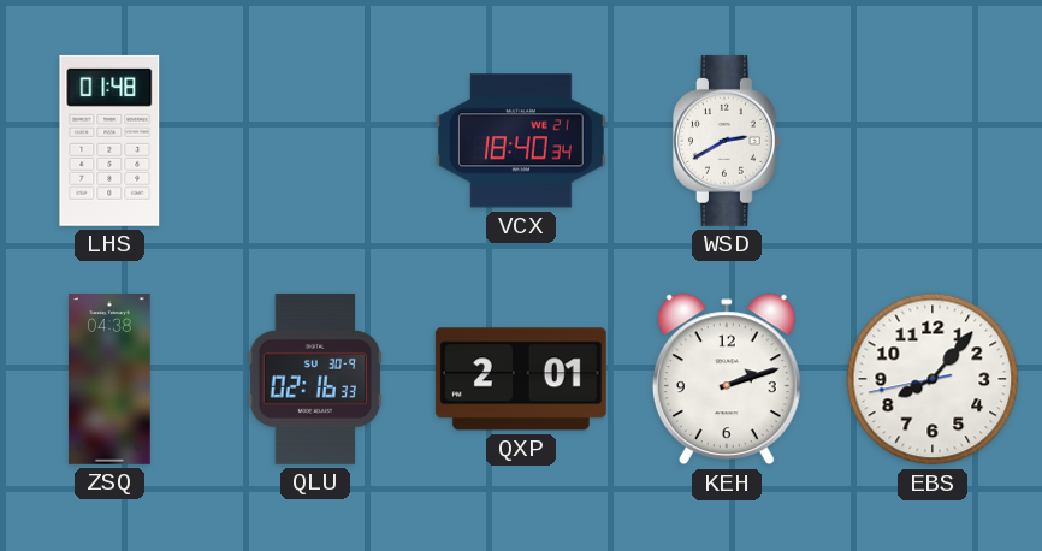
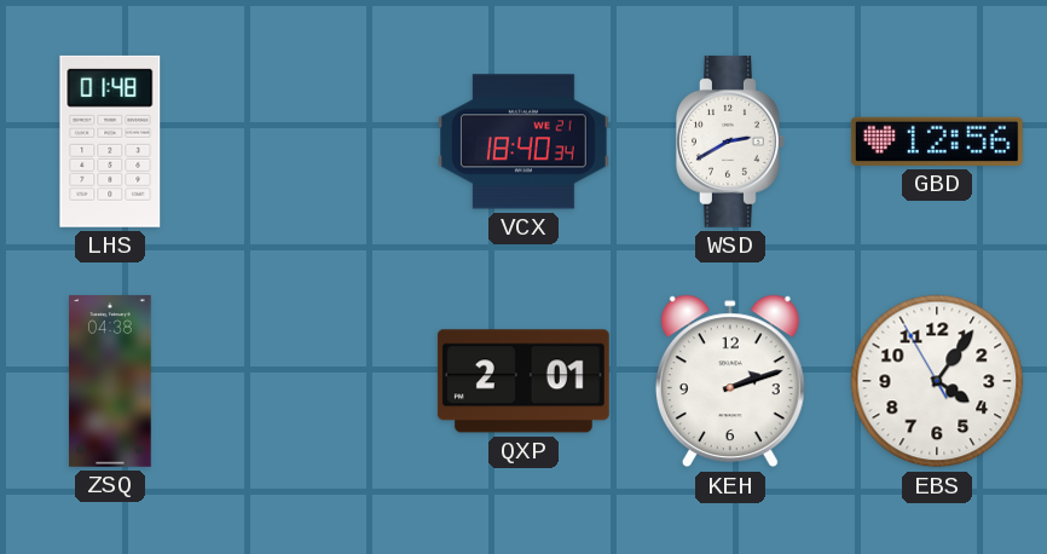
GBD: none -> 12:56
QLU: 02:16 -> none
EBS: 8:06 -> 4:05
